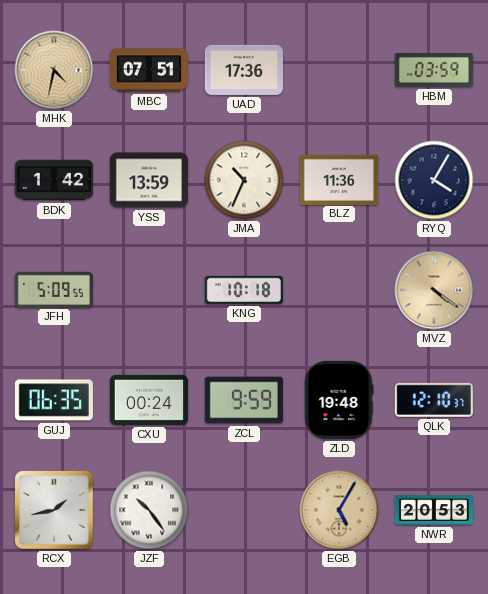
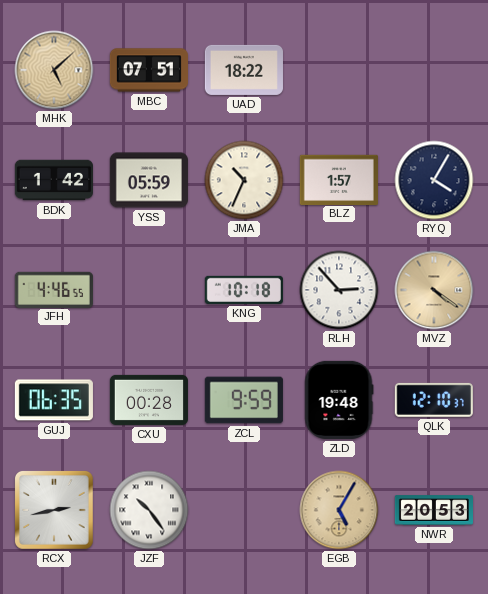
MHK: 4:32 -> 5:08
UAD: 17:36 -> 18:22
HBM: 03:59 -> none
YSS: 13:59 -> 05:59
BLZ: 11:36 -> 1:57
JFH: 5:09 -> 4:46
RLH: none -> 2:53
CXU: 00:24 -> 00:28
RCX: 1:43 -> 2:43
